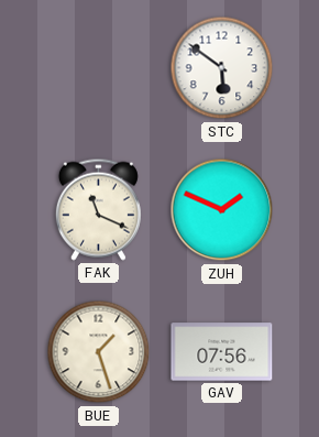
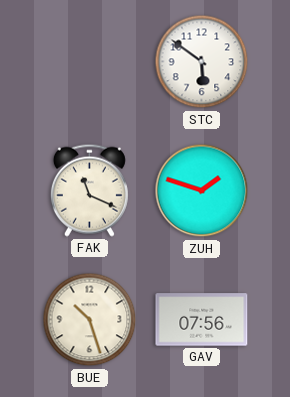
ZUH: 1:49 -> 1:48
BUE: 1:27 -> 10:27
